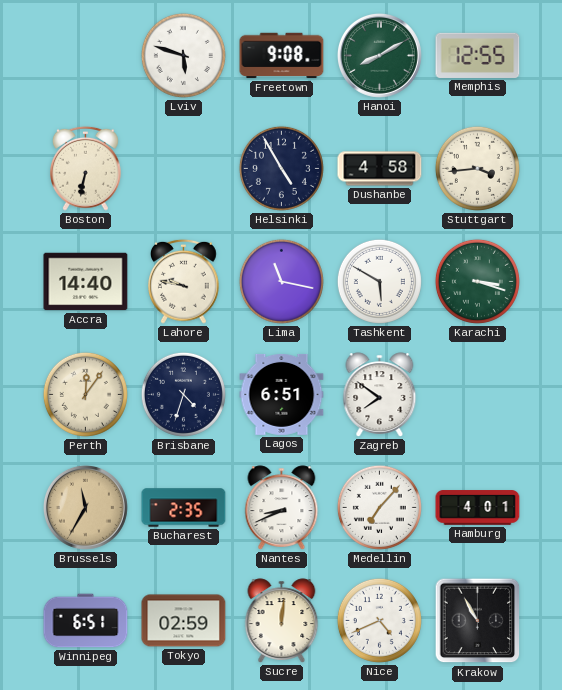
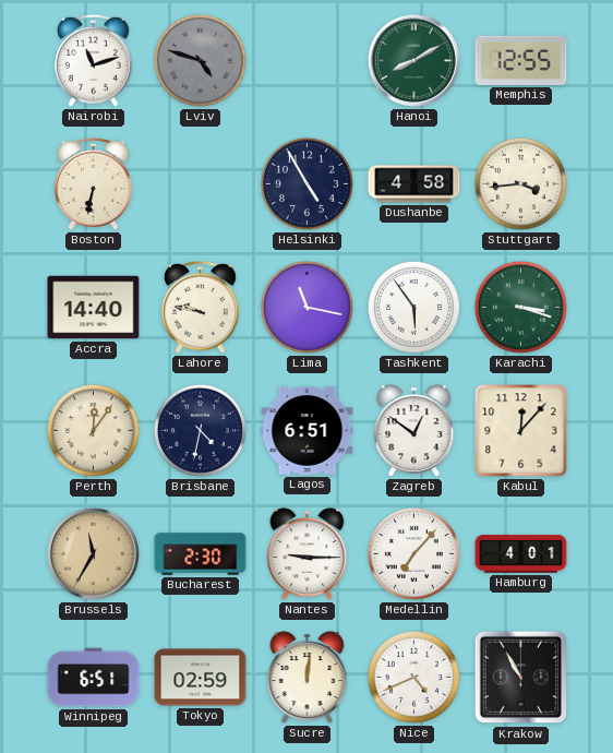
Nairobi: none -> 11:12
Lviv: 5:48 -> 4:48
Lviv dial: white -> grey
Freetown: 9:08 -> none
Tashkent: 5:50 -> 5:54
Brisbane: 4:33 -> 4:32
Zagreb: 7:51 -> 12:51
Kabul: none -> 12:07
Bucharest: 2:35 -> 2:30
Nantes: 8:41 -> 9:15
